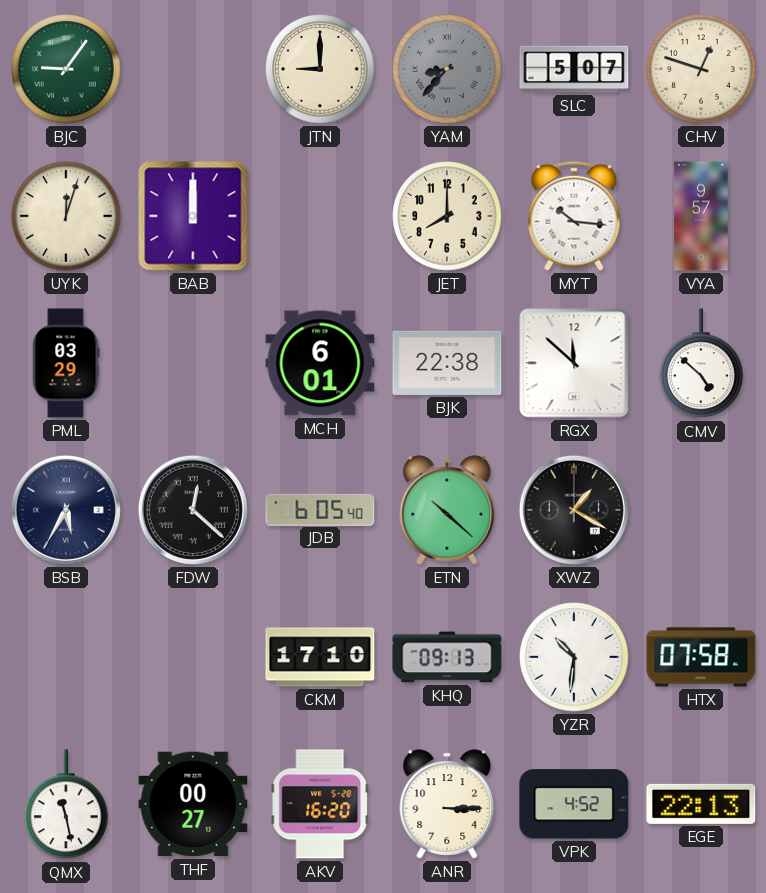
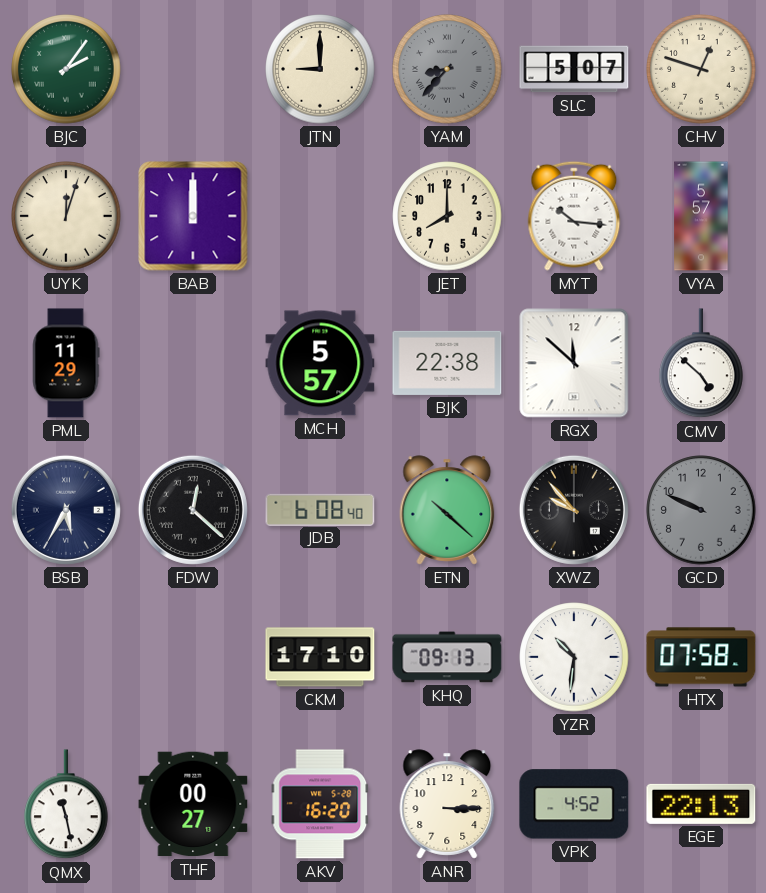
BJC: 9:06 -> 2:06
VYA: 9:57 -> 5:57
PML: 03:29 -> 11:29
MCH: 6:01 -> 5:57
JDB: 6:05 -> 6:08
XWZ: 1:20 -> 9:53
GCD: none -> 9:49
